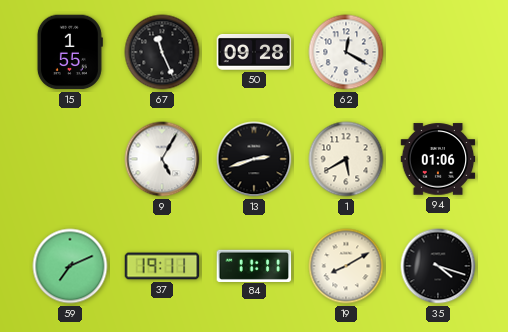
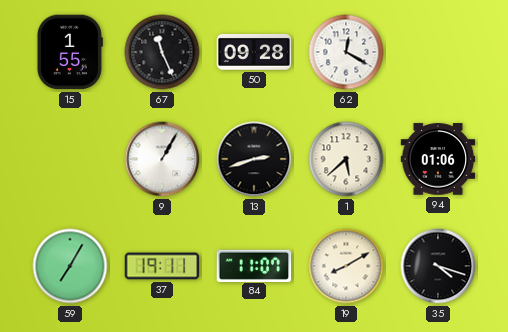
9: 5:05 -> 1:05
1: 5:40 -> 5:38
59: 7:11 -> 7:05
84: 11:11 -> 11:07
